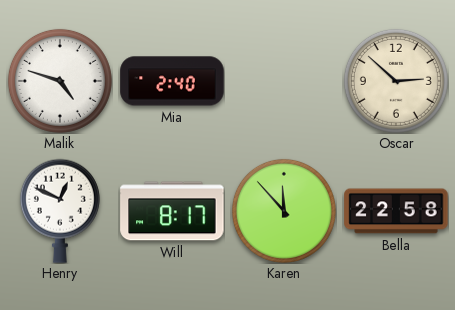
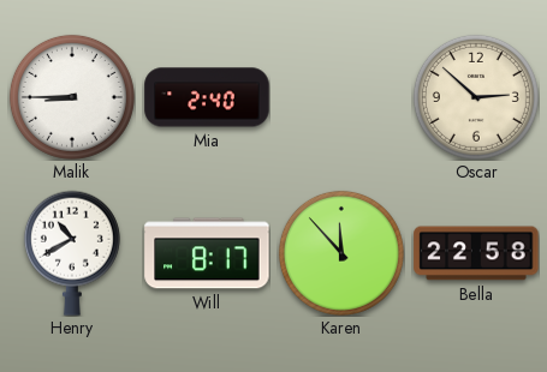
Malik: 4:48 -> 8:45
Henry: 12:49 -> 10:40
